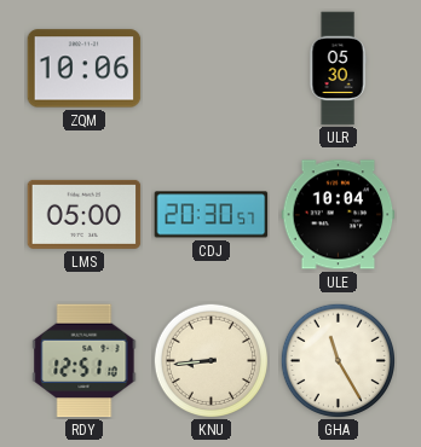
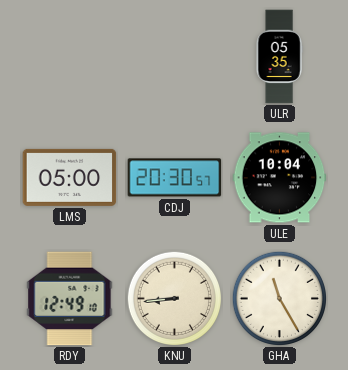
ZQM: 10:06 -> none
ULR: 05:30 -> 05:35
RDY: 12:51 -> 12:49
